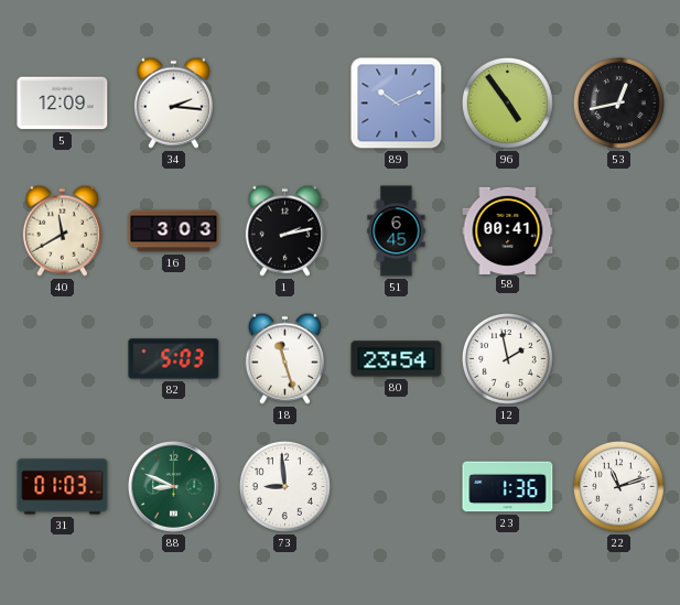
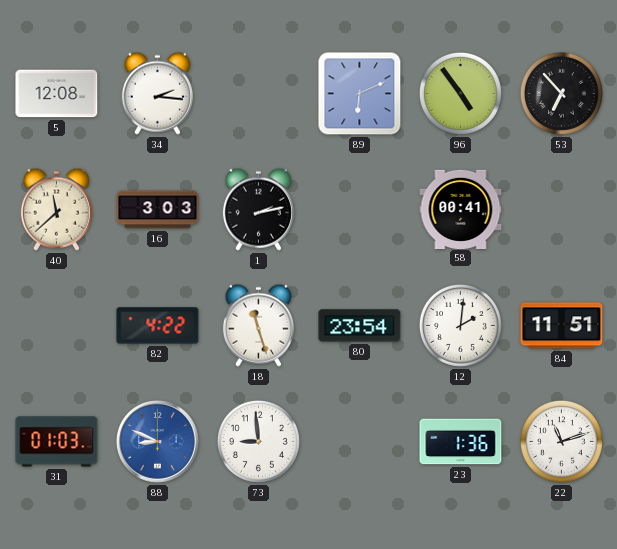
5: 12:09 -> 12:08
89: 10:11 -> 6:11
53: 12:43 -> 6:53
40: 11:40 -> 11:38
51: 6:45 -> none
82: 5:03 -> 4:22
12: 1:58 -> 2:01
84: none -> 11:51
88 dial: green -> blue
